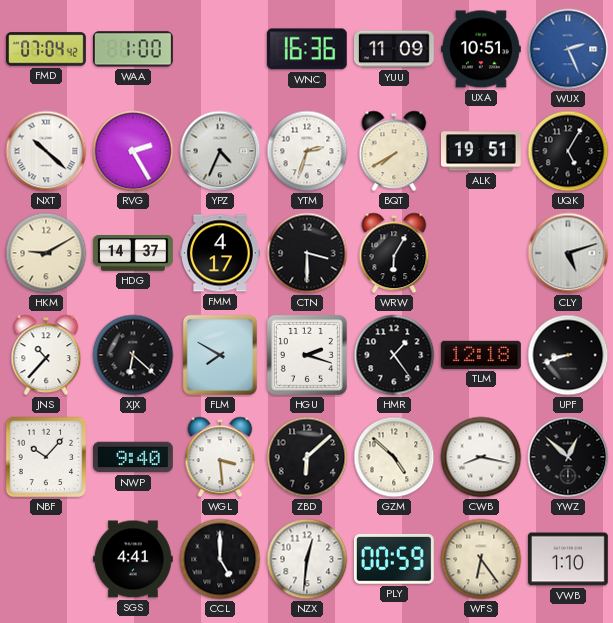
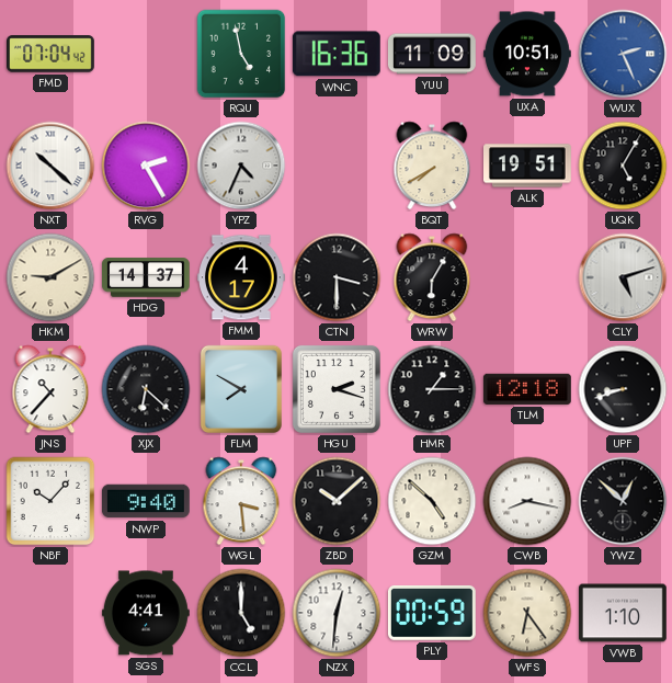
WAA: 1:00 -> none
RQU: none -> 4:58
YTM: 2:33 -> none
HMR: 1:24 -> 1:15
ZBD: 6:08 -> 10:08
